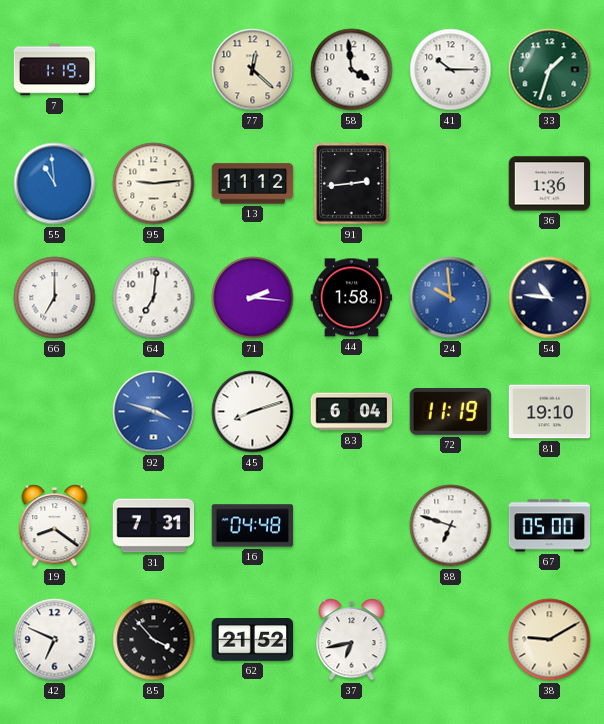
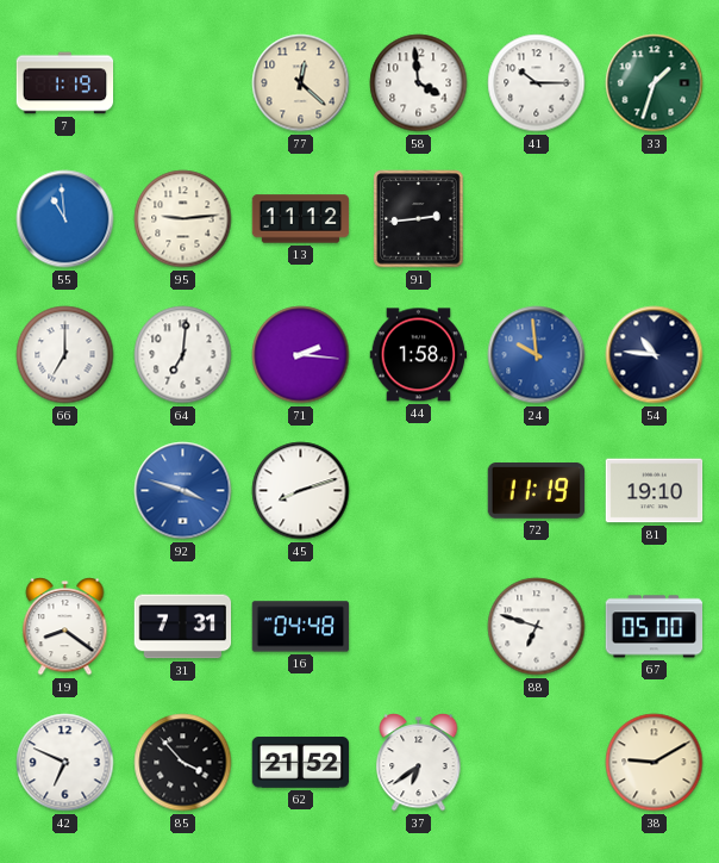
36: 1:36 -> none
83: 6:04 -> none
37: 6:43 -> 6:39
